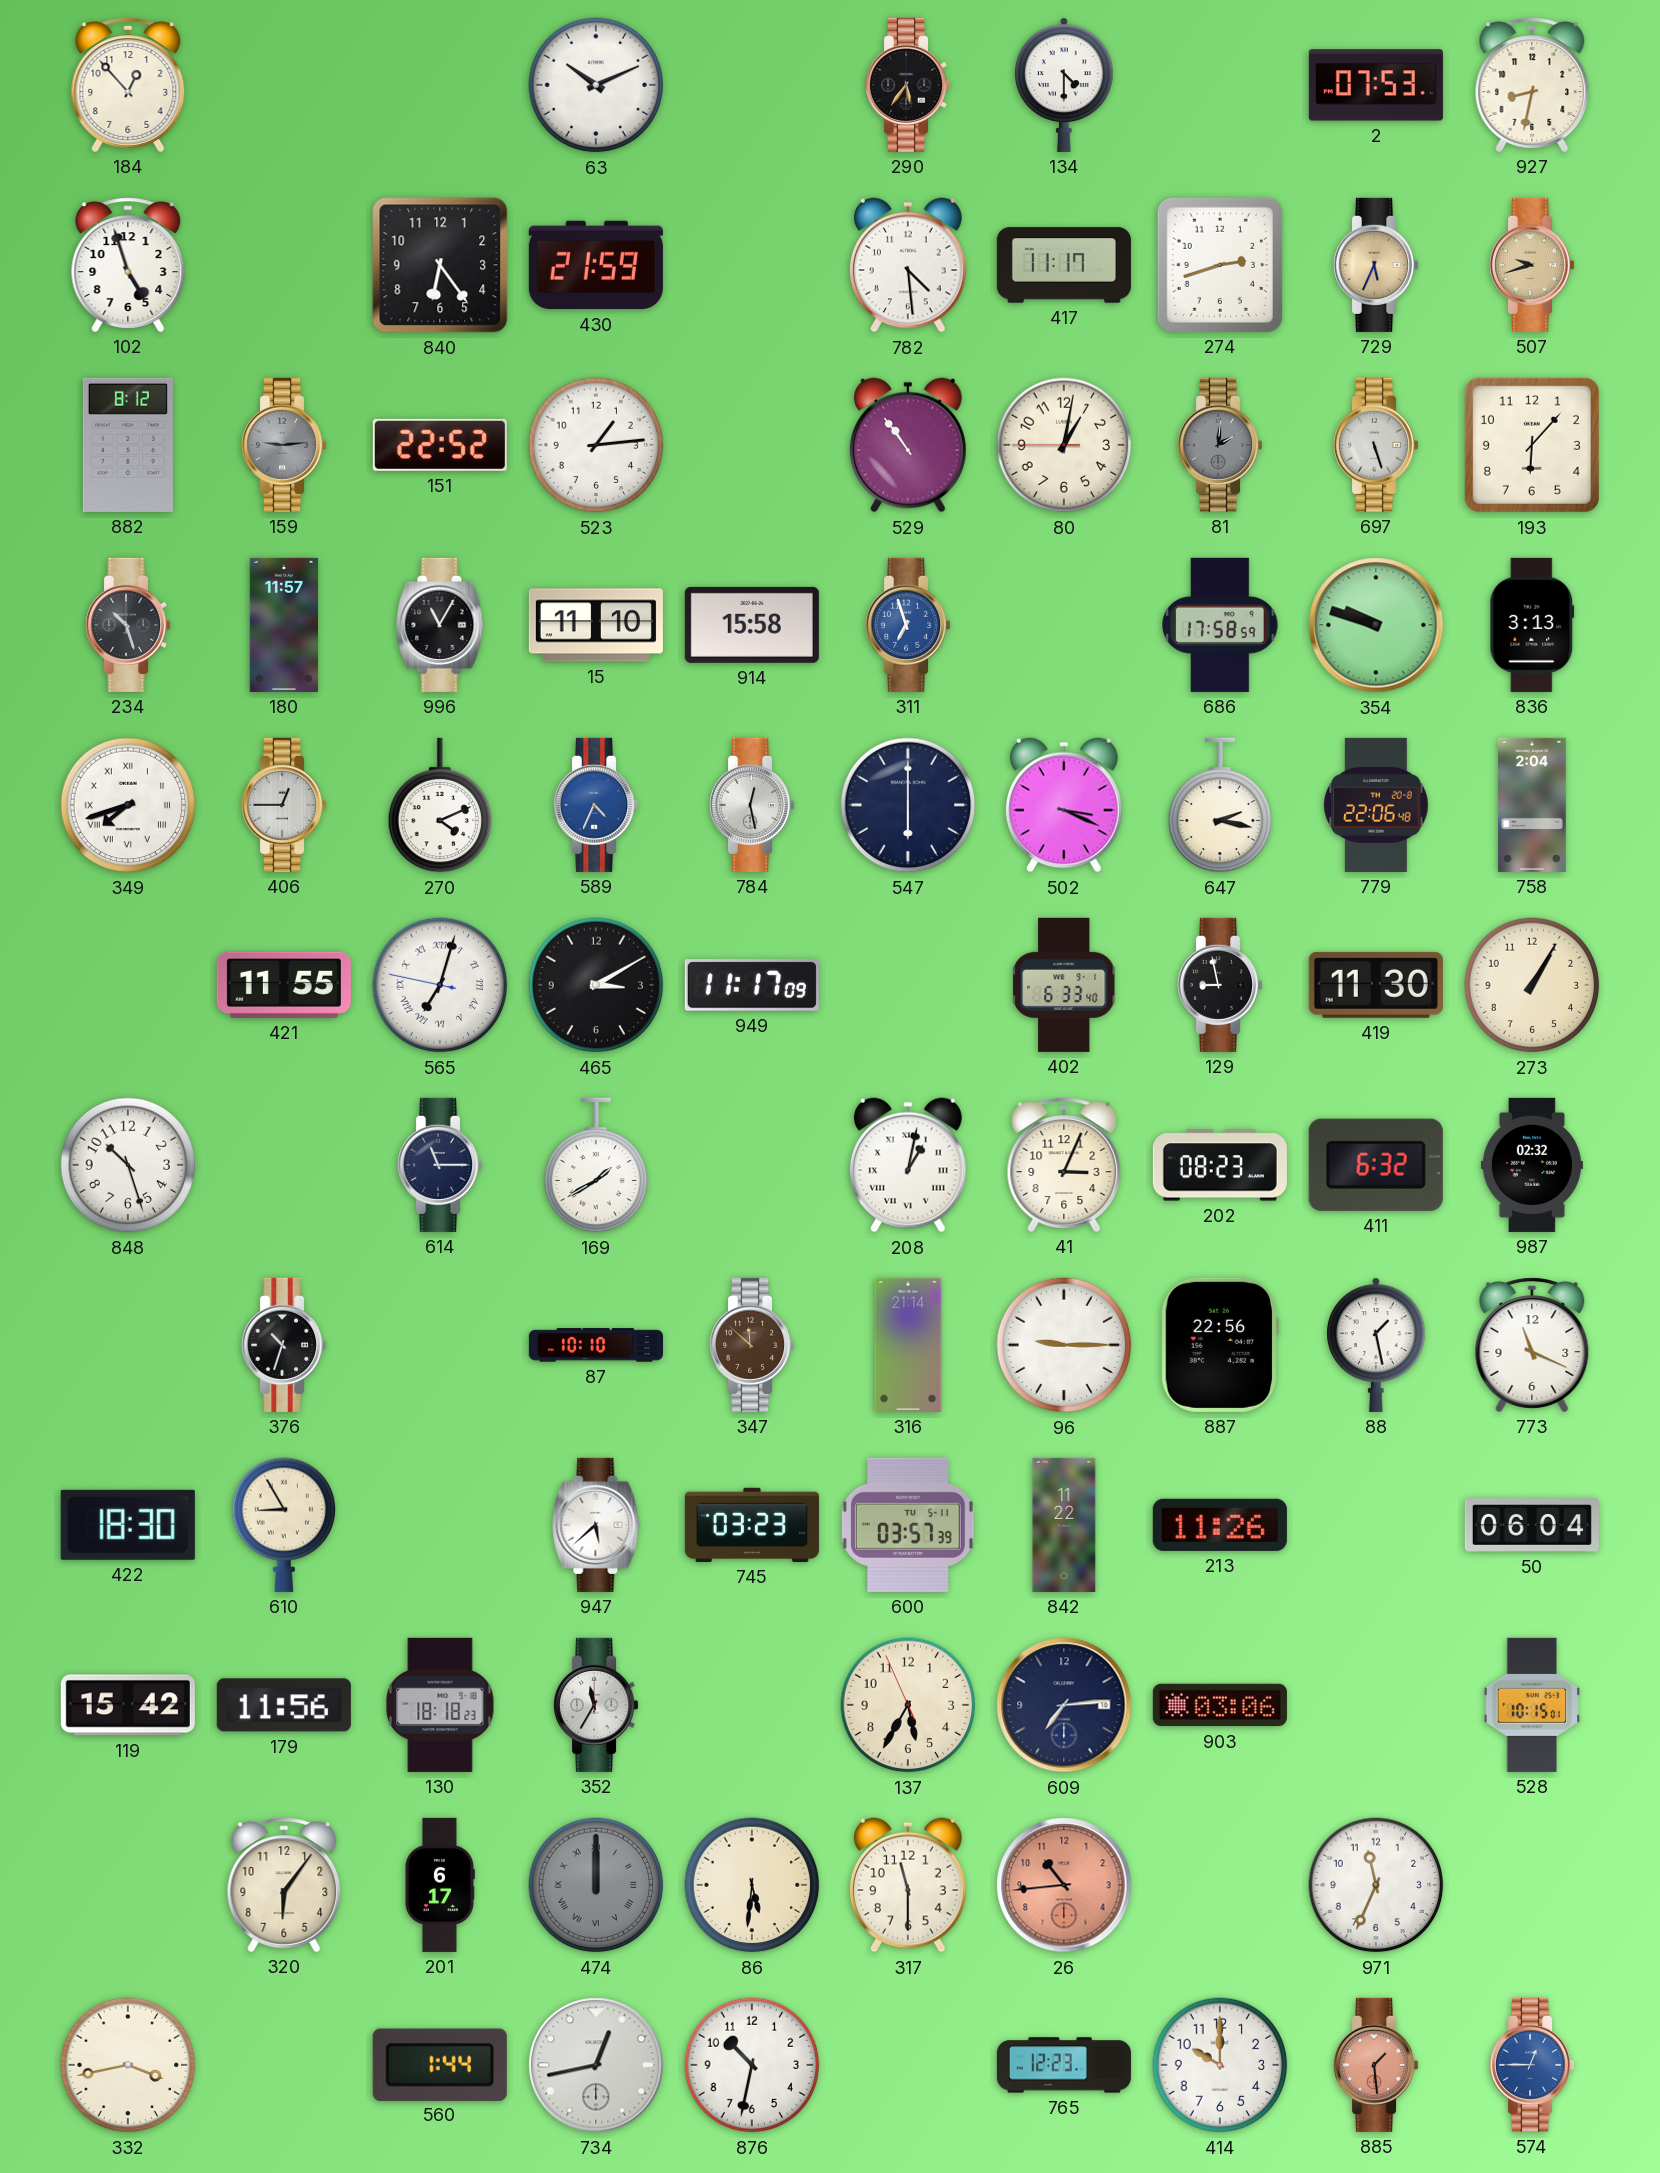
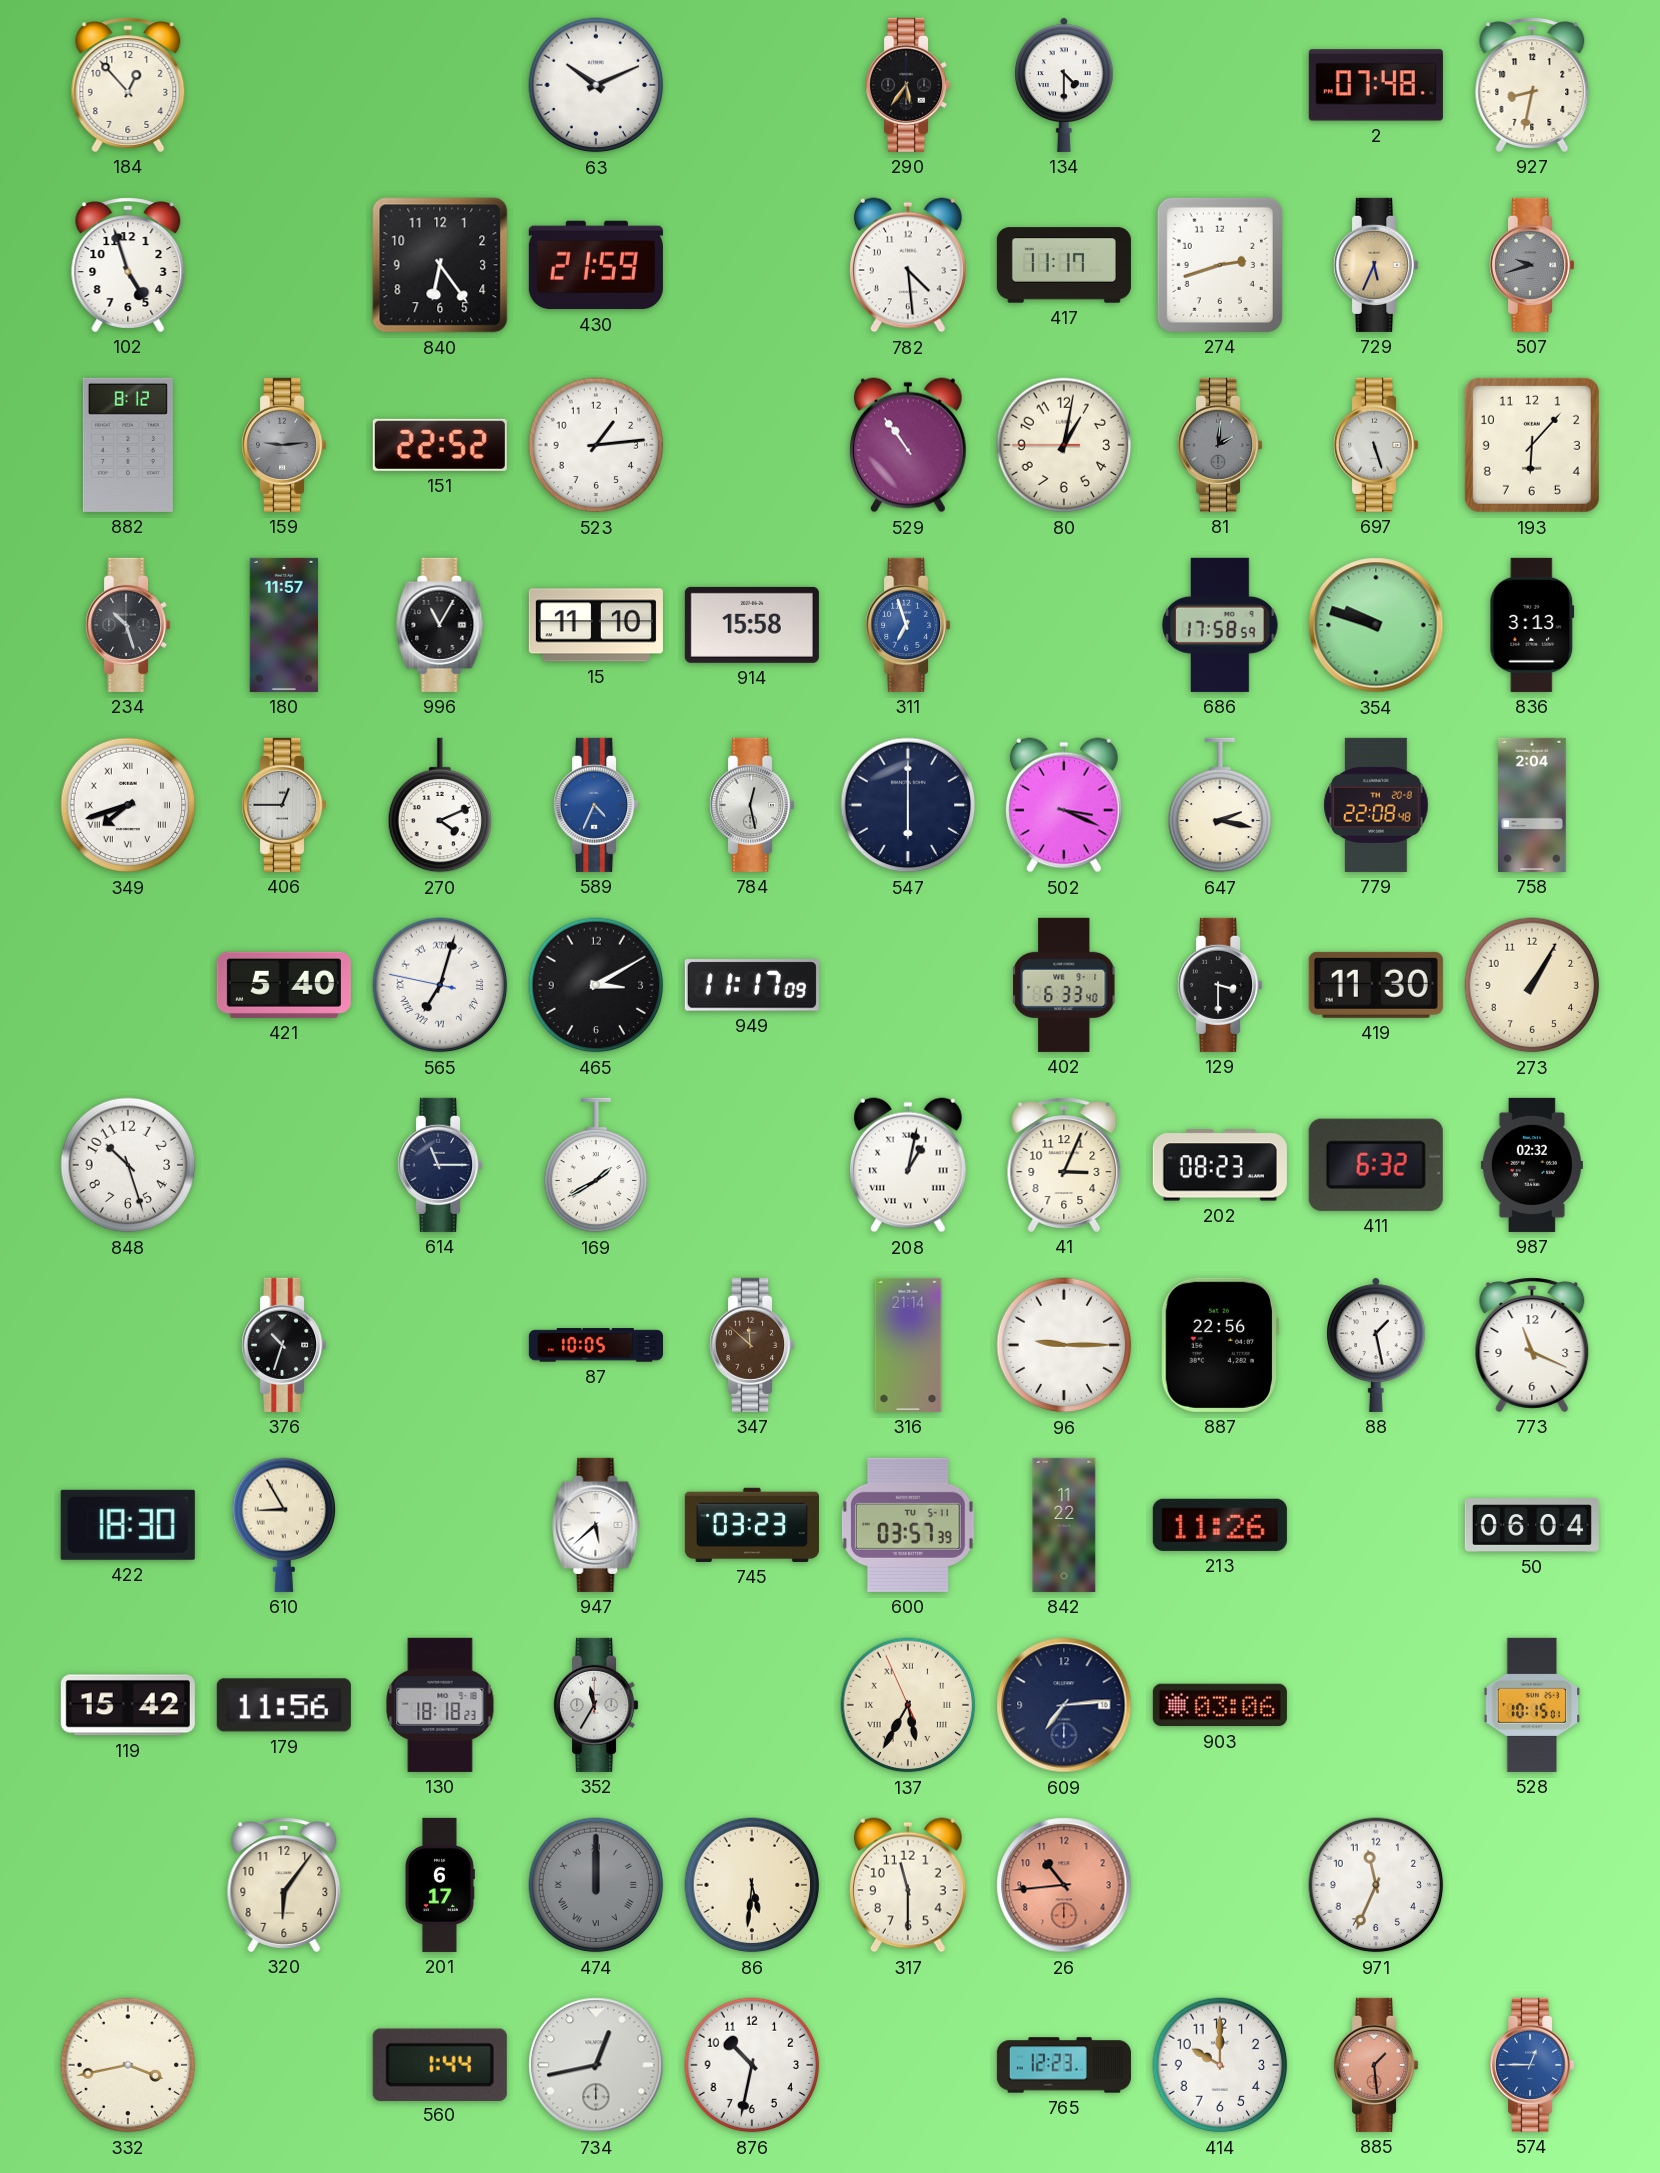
2: 07:53 -> 07:48
507 dial: champagne -> grey
779: 22:06 -> 22:08
421: 11:55 -> 5:40
129: 8:58 -> 3:30
87: 10:10 -> 10:05
137 numerals: Arabic -> Roman
